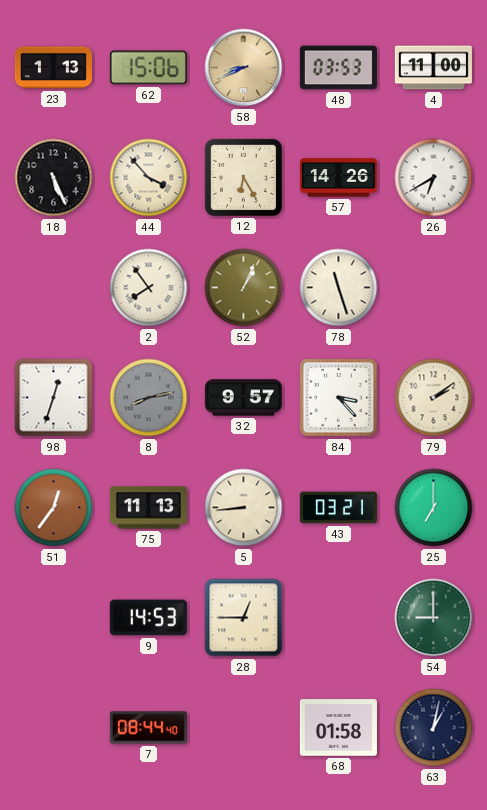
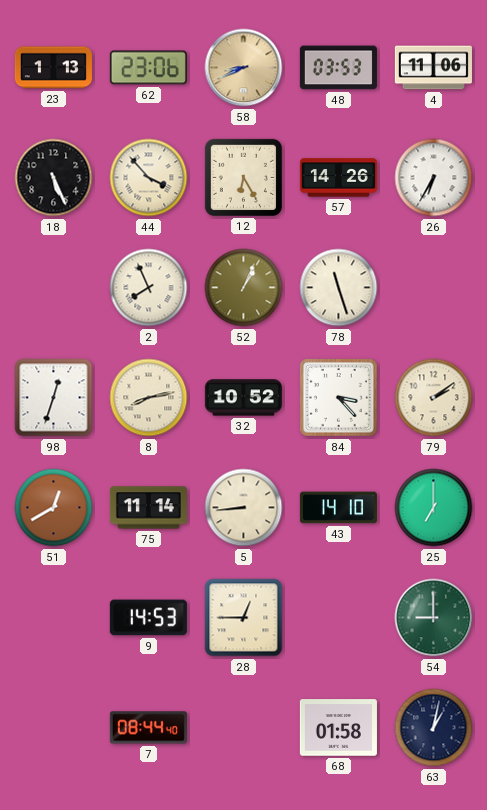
62: 15:06 -> 23:06
4: 11:00 -> 11:06
26: 6:40 -> 6:35
2: 7:54 -> 7:56
8 dial: grey -> cream
32: 9:57 -> 10:52
51: 12:36 -> 12:40
75: 11:13 -> 11:14
43: 03:21 -> 14:10
